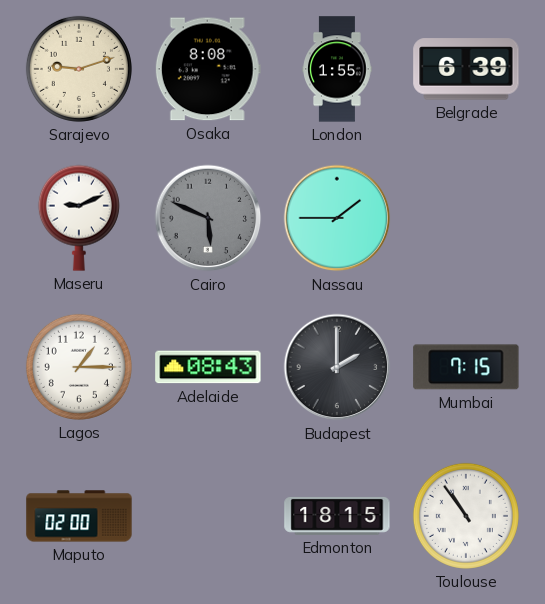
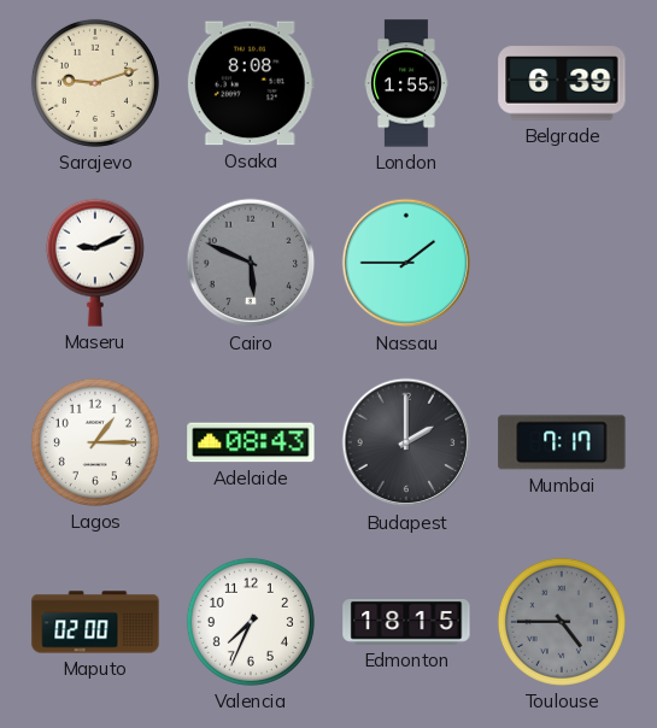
Mumbai: 7:15 -> 7:17
Valencia: none -> 7:34
Toulouse: 10:54 -> 4:45
Toulouse dial: white -> grey
